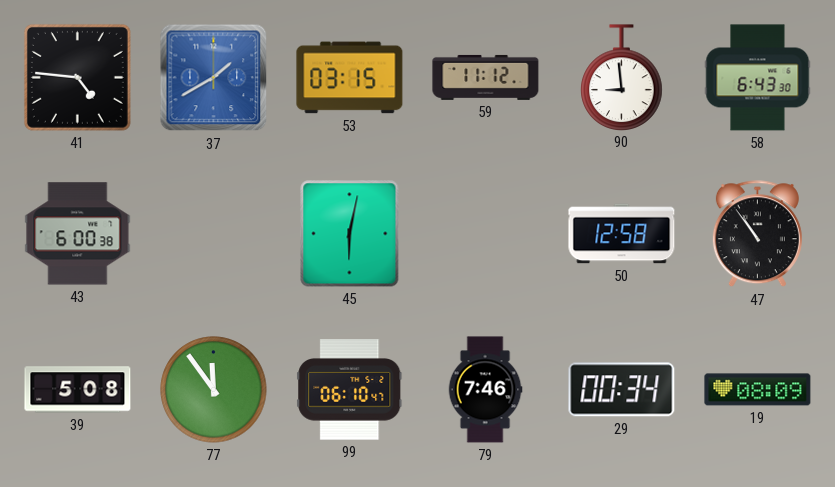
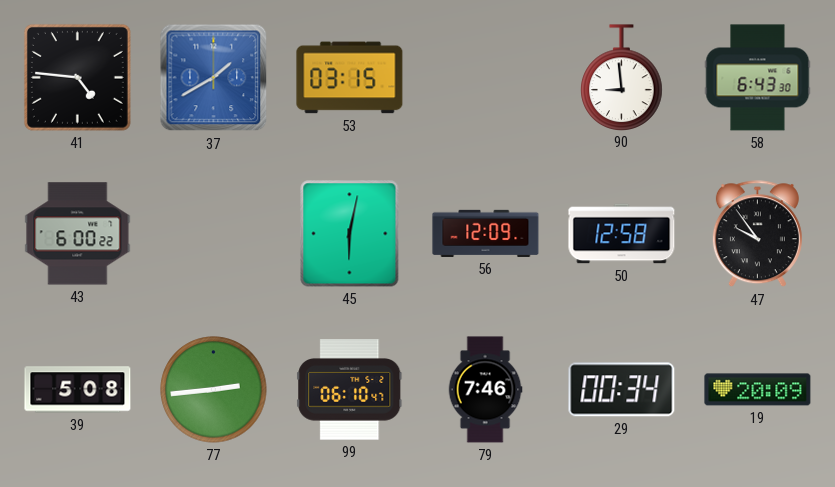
59: 11:12 -> none
43: 6:00:38 -> 6:00:22
56: none -> 12:09
47: 10:54 -> 9:54
77: 11:54 -> 2:44
19: 08:09 -> 20:09
